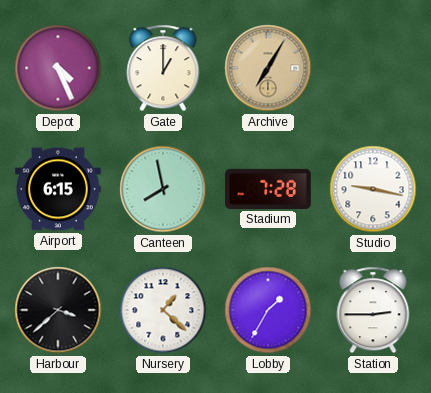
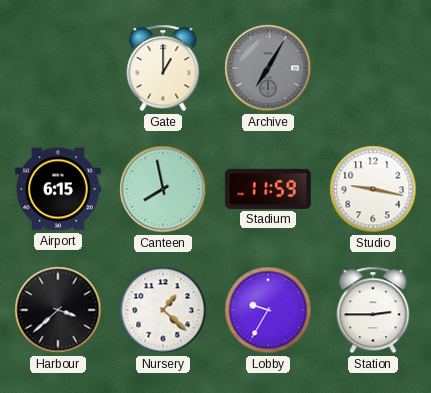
Depot: 4:26 -> none
Archive dial: champagne -> grey
Stadium: 7:28 -> 11:59
Lobby: 1:35 -> 9:35
